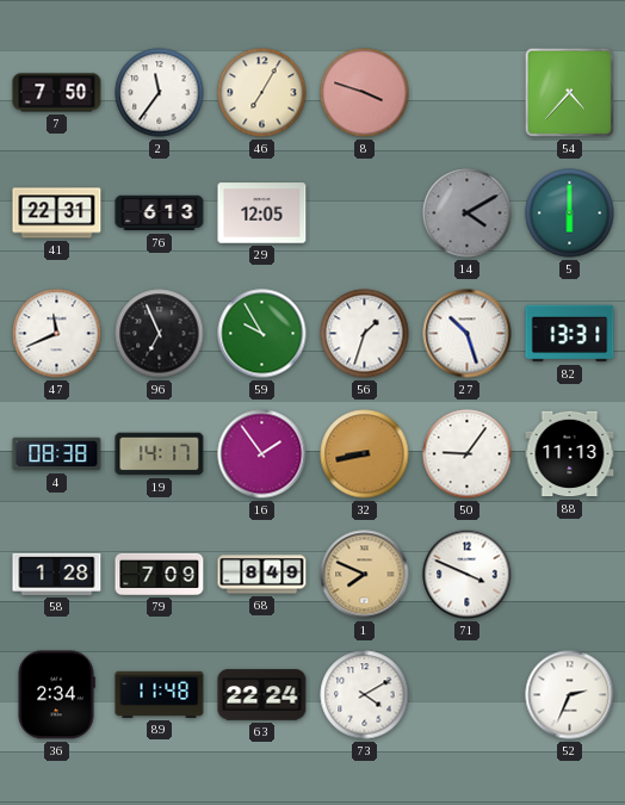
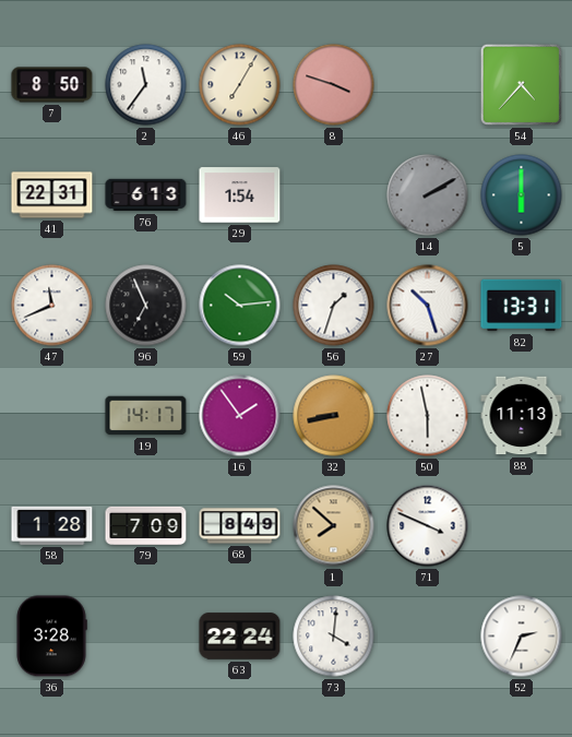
7: 7:50 -> 8:50
29: 12:05 -> 1:54
14: 4:10 -> 2:10
59: 9:55 -> 10:14
4: 08:38 -> none
50: 9:06 -> 5:58
1: 7:49 -> 7:52
36: 2:34 -> 3:28
89: 11:48 -> none
73: 4:10 -> 4:01
